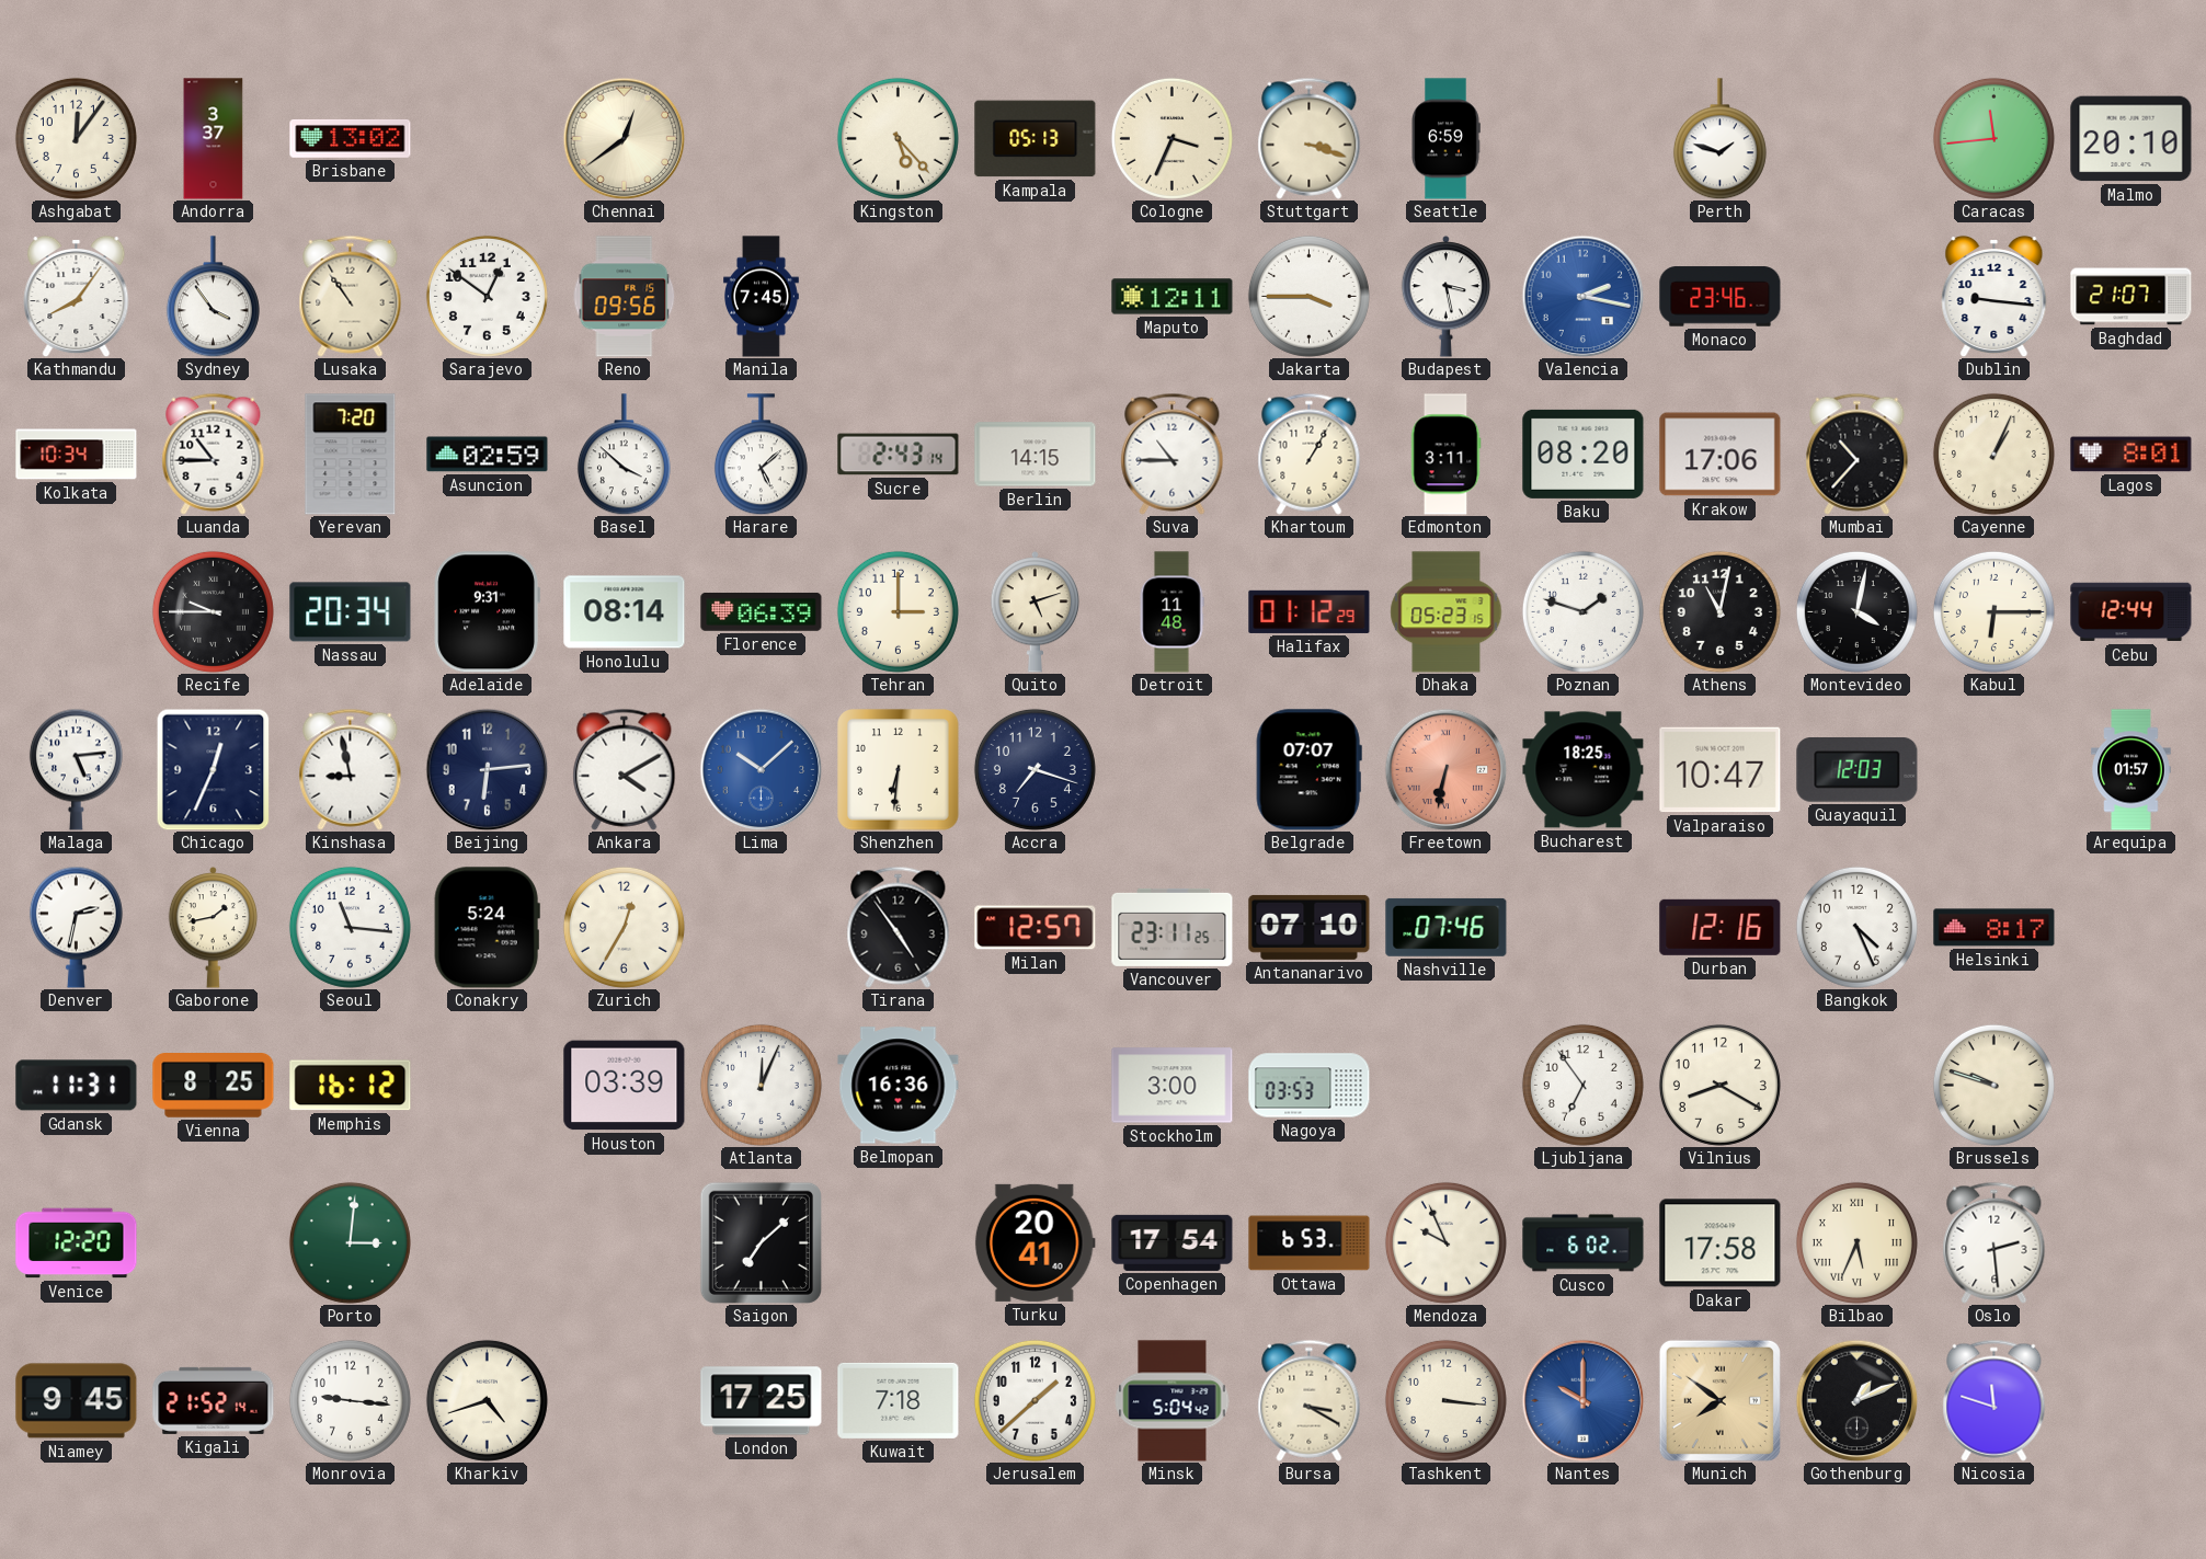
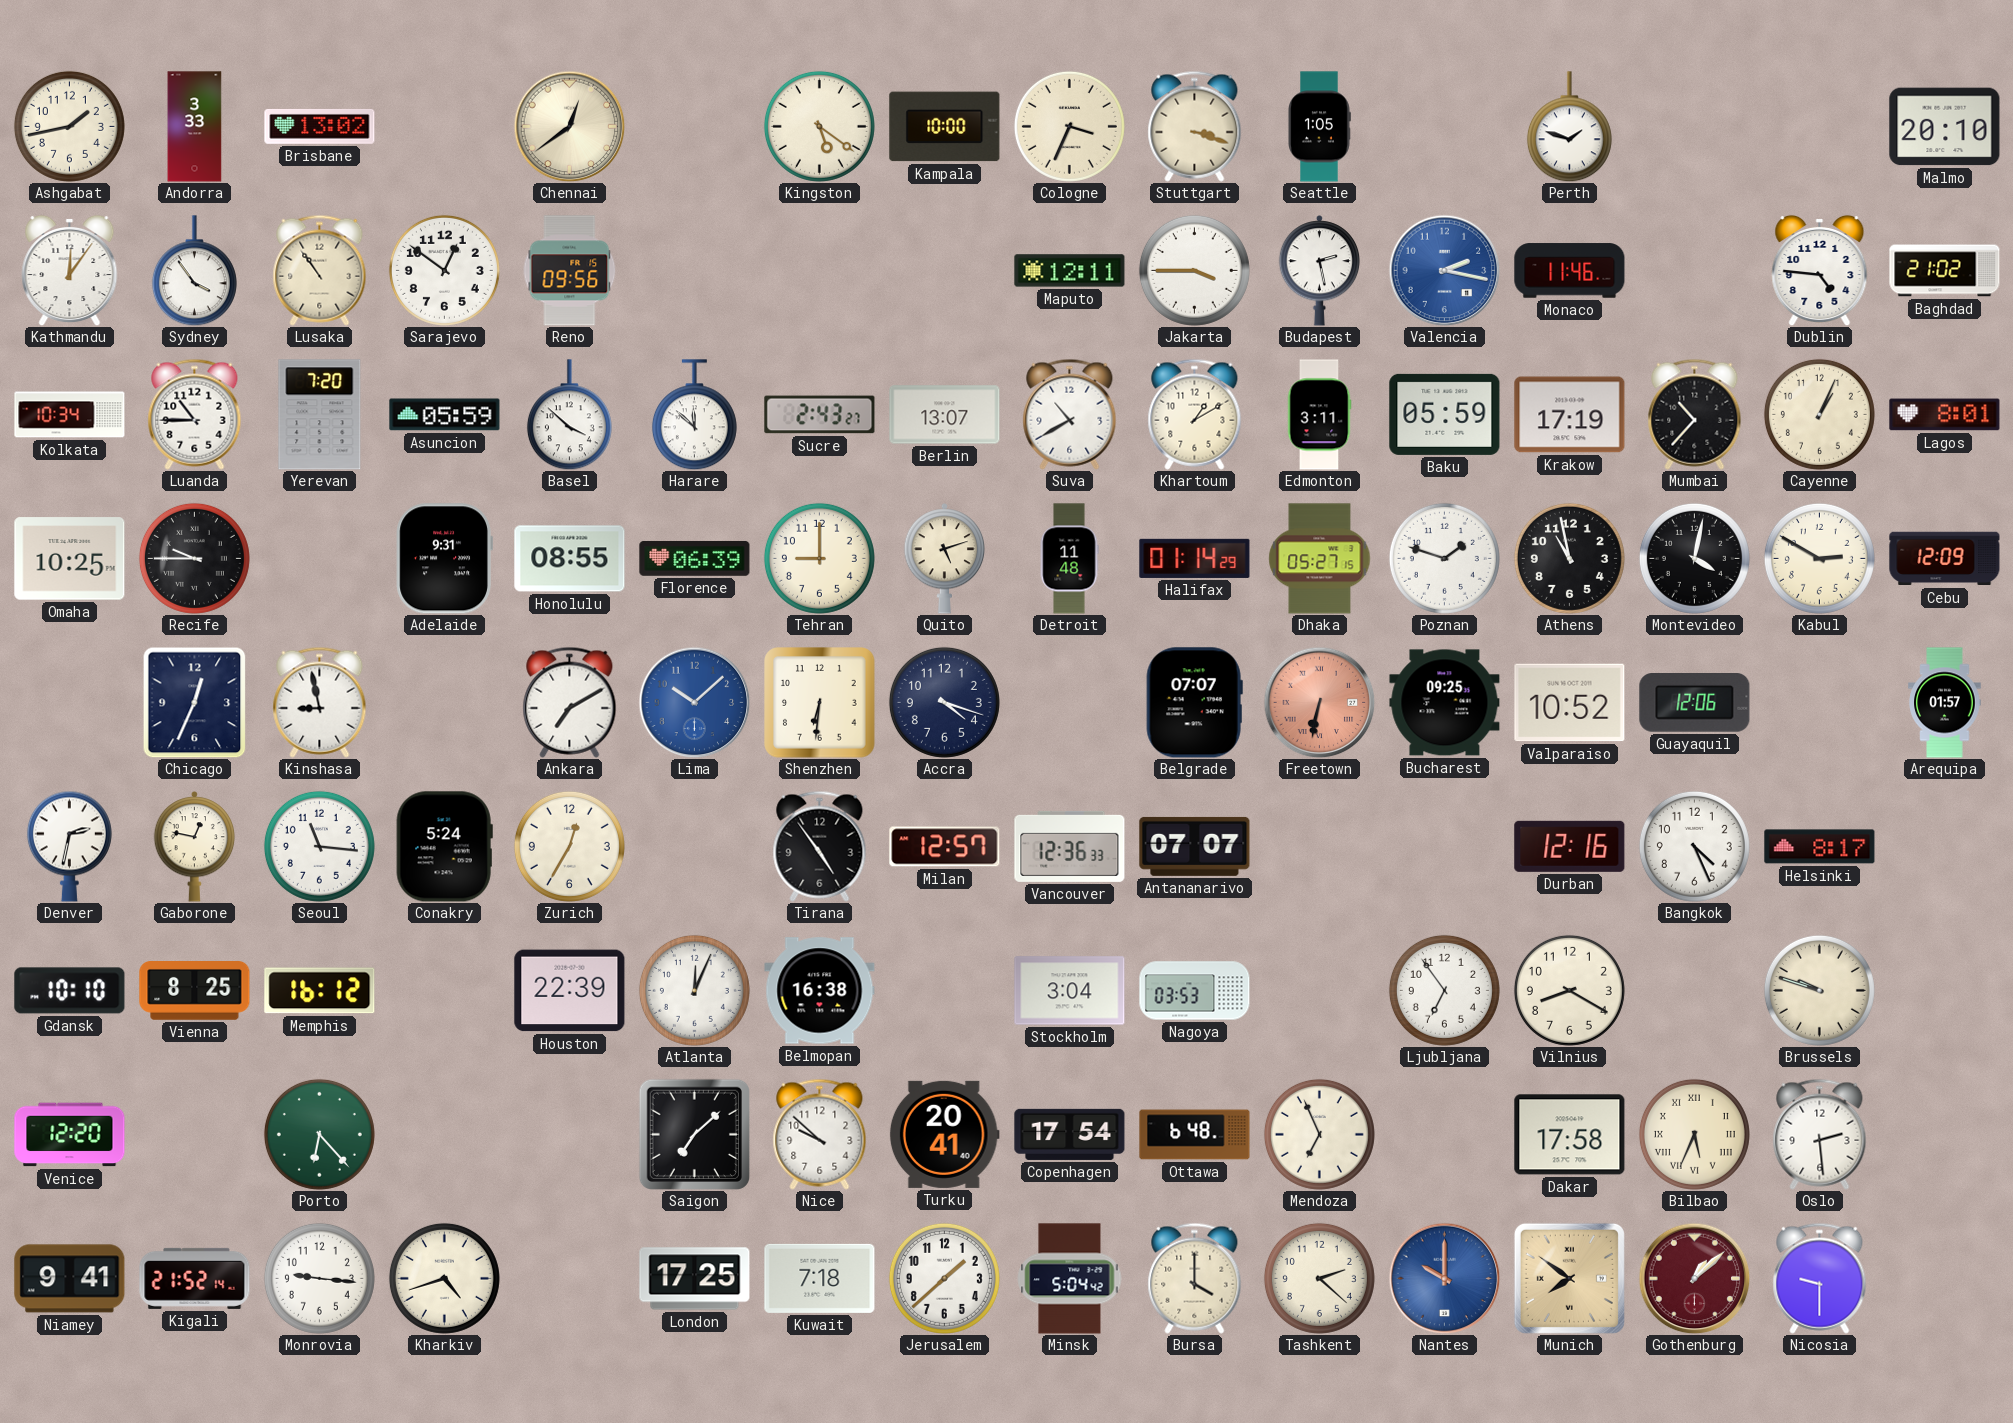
Ashgabat: 12:06 -> 1:43
Andorra: 3:37 -> 3:33
Kingston: 5:23 -> 5:21
Kampala: 05:13 -> 10:00
Seattle: 6:59 -> 1:05
Caracas: 11:44 -> none
Kathmandu: 8:06 -> 12:06
Manila: 7:45 -> none
Budapest: 3:28 -> 2:28
Monaco: 23:46 -> 11:46
Dublin: 9:16 -> 4:46
Baghdad: 21:07 -> 21:02
Asuncion: 02:59 -> 05:59
Harare: 5:08 -> 11:52
Sucre: 2:43:14 -> 2:43:27
Berlin: 14:15 -> 13:07
Suva: 10:45 -> 10:40
Khartoum: 1:05 -> 1:10
Baku: 08:20 -> 05:59
Krakow: 17:06 -> 17:19
Omaha: none -> 10:25
Nassau: 20:34 -> none
Honolulu: 08:14 -> 08:55
Tehran: 3:00 -> 9:00
Halifax: 01:12 -> 01:14
Dhaka: 05:23 -> 05:27
Athens: 11:02 -> 10:58
Kabul: 6:15 -> 2:50
Cebu: 12:44 -> 12:09
Malaga: 5:14 -> none
Beijing: 6:14 -> none
Ankara: 4:10 -> 7:10
Accra: 7:18 -> 4:18
Bucharest: 18:25 -> 09:25
Valparaiso: 10:47 -> 10:52
Guayaquil: 12:03 -> 12:06
Gaborone: 1:43 -> 12:47
Vancouver: 23:11 -> 12:36
Antananarivo: 07:10 -> 07:07
Nashville: 07:46 -> none
Gdansk: 11:31 -> 10:10
Houston: 03:39 -> 22:39
Belmopan: 16:36 -> 16:38
Stockholm: 3:00 -> 3:04
Porto: 3:01 -> 6:23
Nice: none -> 9:52
Ottawa: 6:53 -> 6:48
Mendoza: 9:56 -> 6:56
Cusco: 6:02 -> none
Niamey: 9:45 -> 9:41
Bursa: 3:20 -> 4:00
Tashkent: 3:16 -> 2:22
Gothenburg: 1:11 -> 1:08
Gothenburg dial: black -> burgundy
Nicosia: 11:48 -> 9:30
